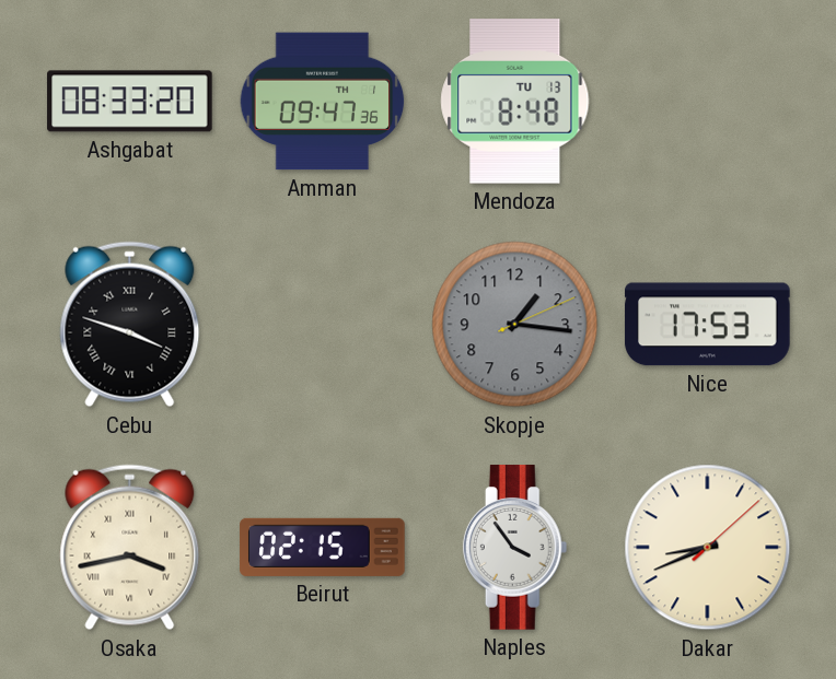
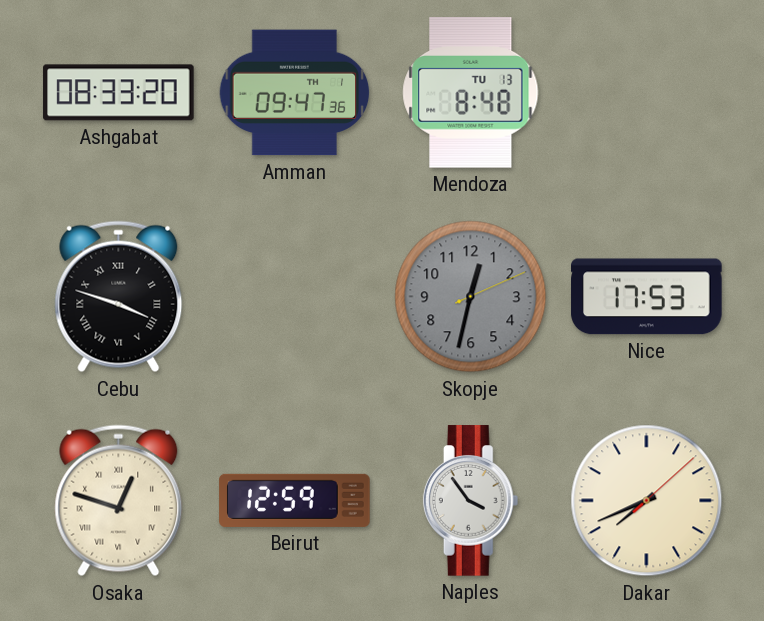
Skopje: 1:16 -> 12:32
Osaka: 3:43 -> 12:48
Beirut: 02:15 -> 12:59
Dakar: 8:41 -> 7:41
